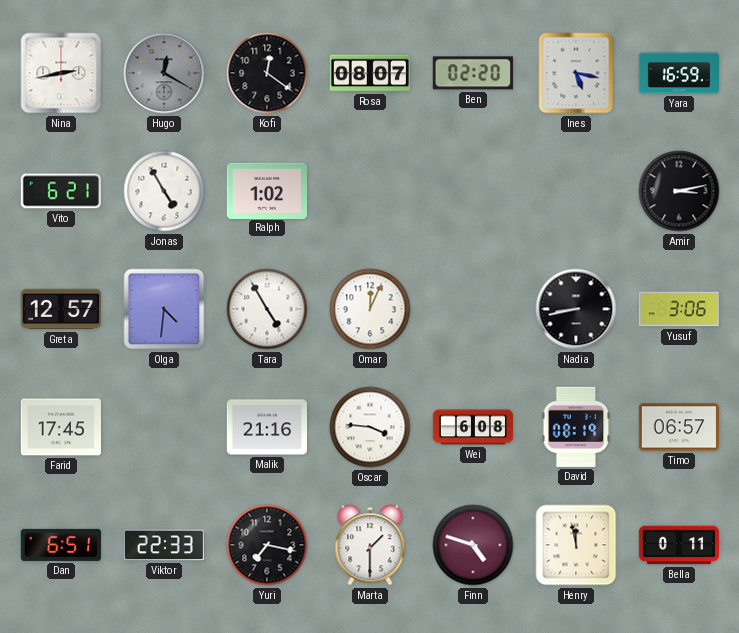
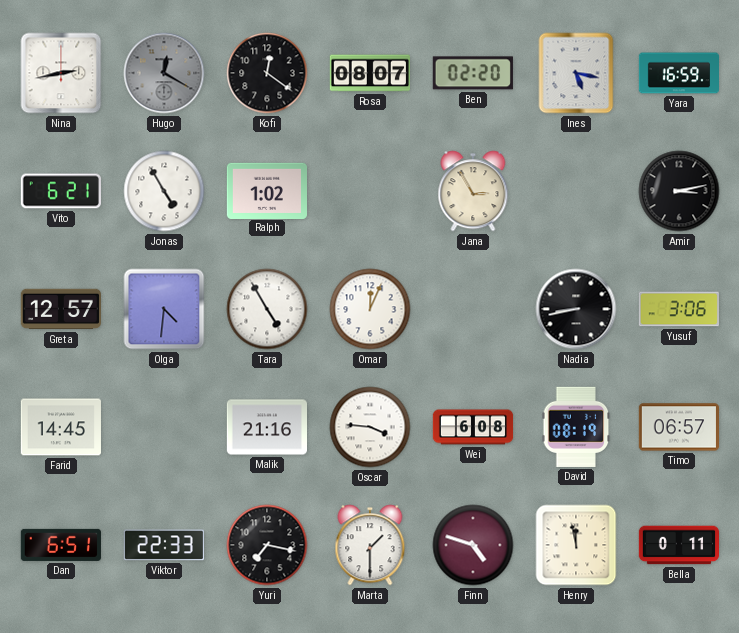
Jana: none -> 2:55
Farid: 17:45 -> 14:45
